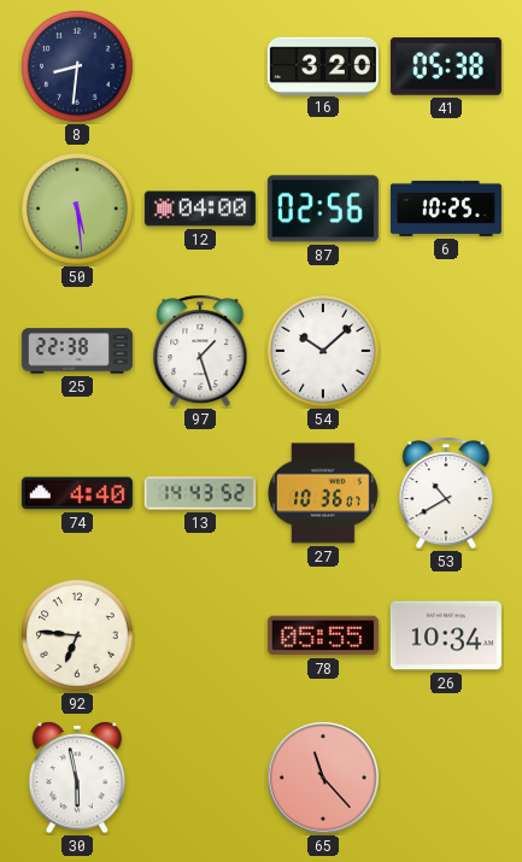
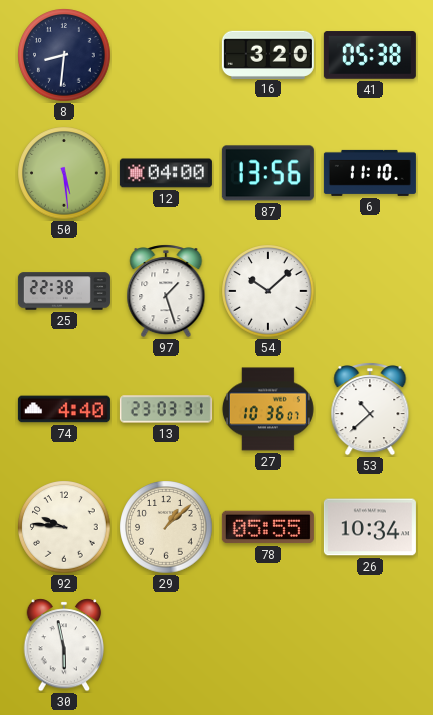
87: 02:56 -> 13:56
6: 10:25 -> 11:10
13: 14:43 -> 23:03
53: 10:40 -> 10:38
92: 6:46 -> 9:46
29: none -> 1:08
65: 11:23 -> none
